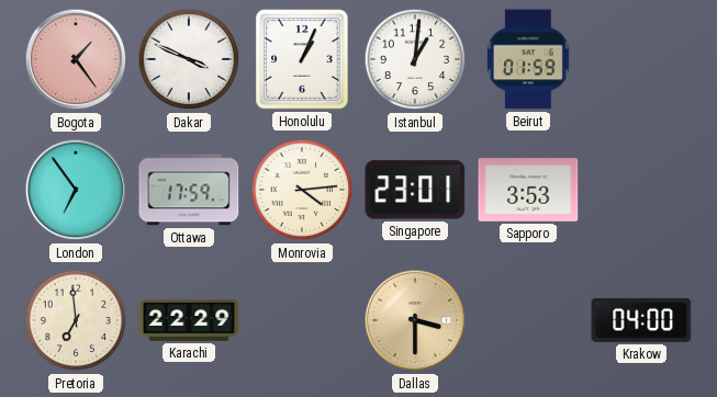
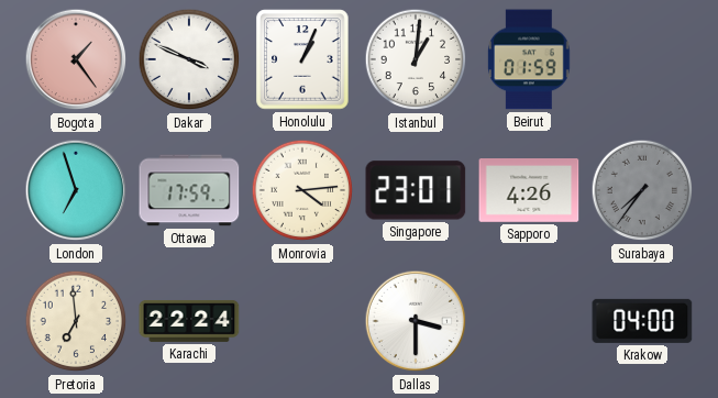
London: 6:54 -> 6:57
Sapporo: 3:53 -> 4:26
Surabaya: none -> 7:36
Karachi: 22:29 -> 22:24
Dallas dial: champagne -> white
